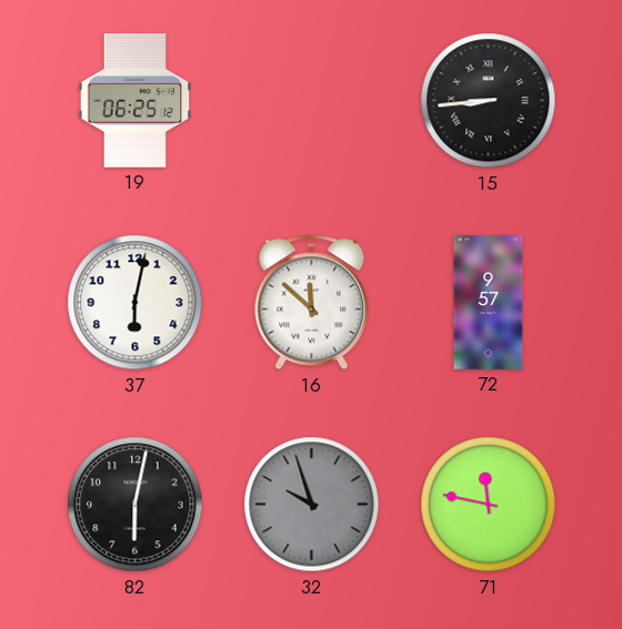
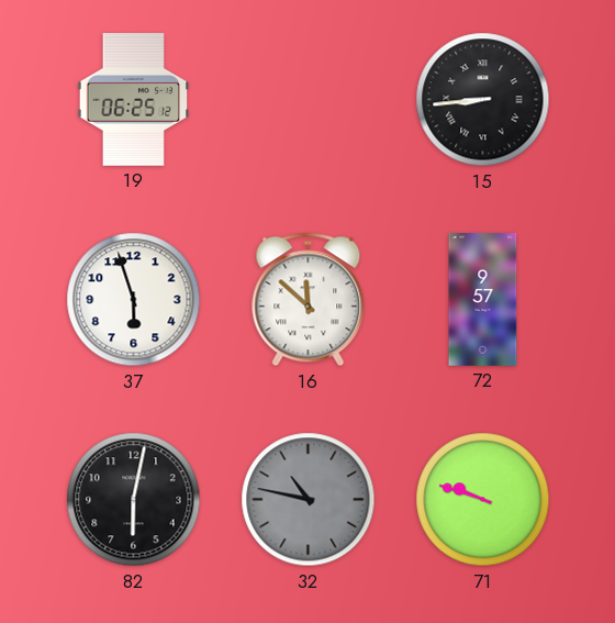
37: 6:02 -> 5:57
32: 9:57 -> 10:47
71: 11:47 -> 9:48
